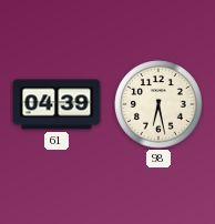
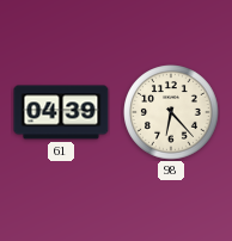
98: 6:28 -> 6:23
